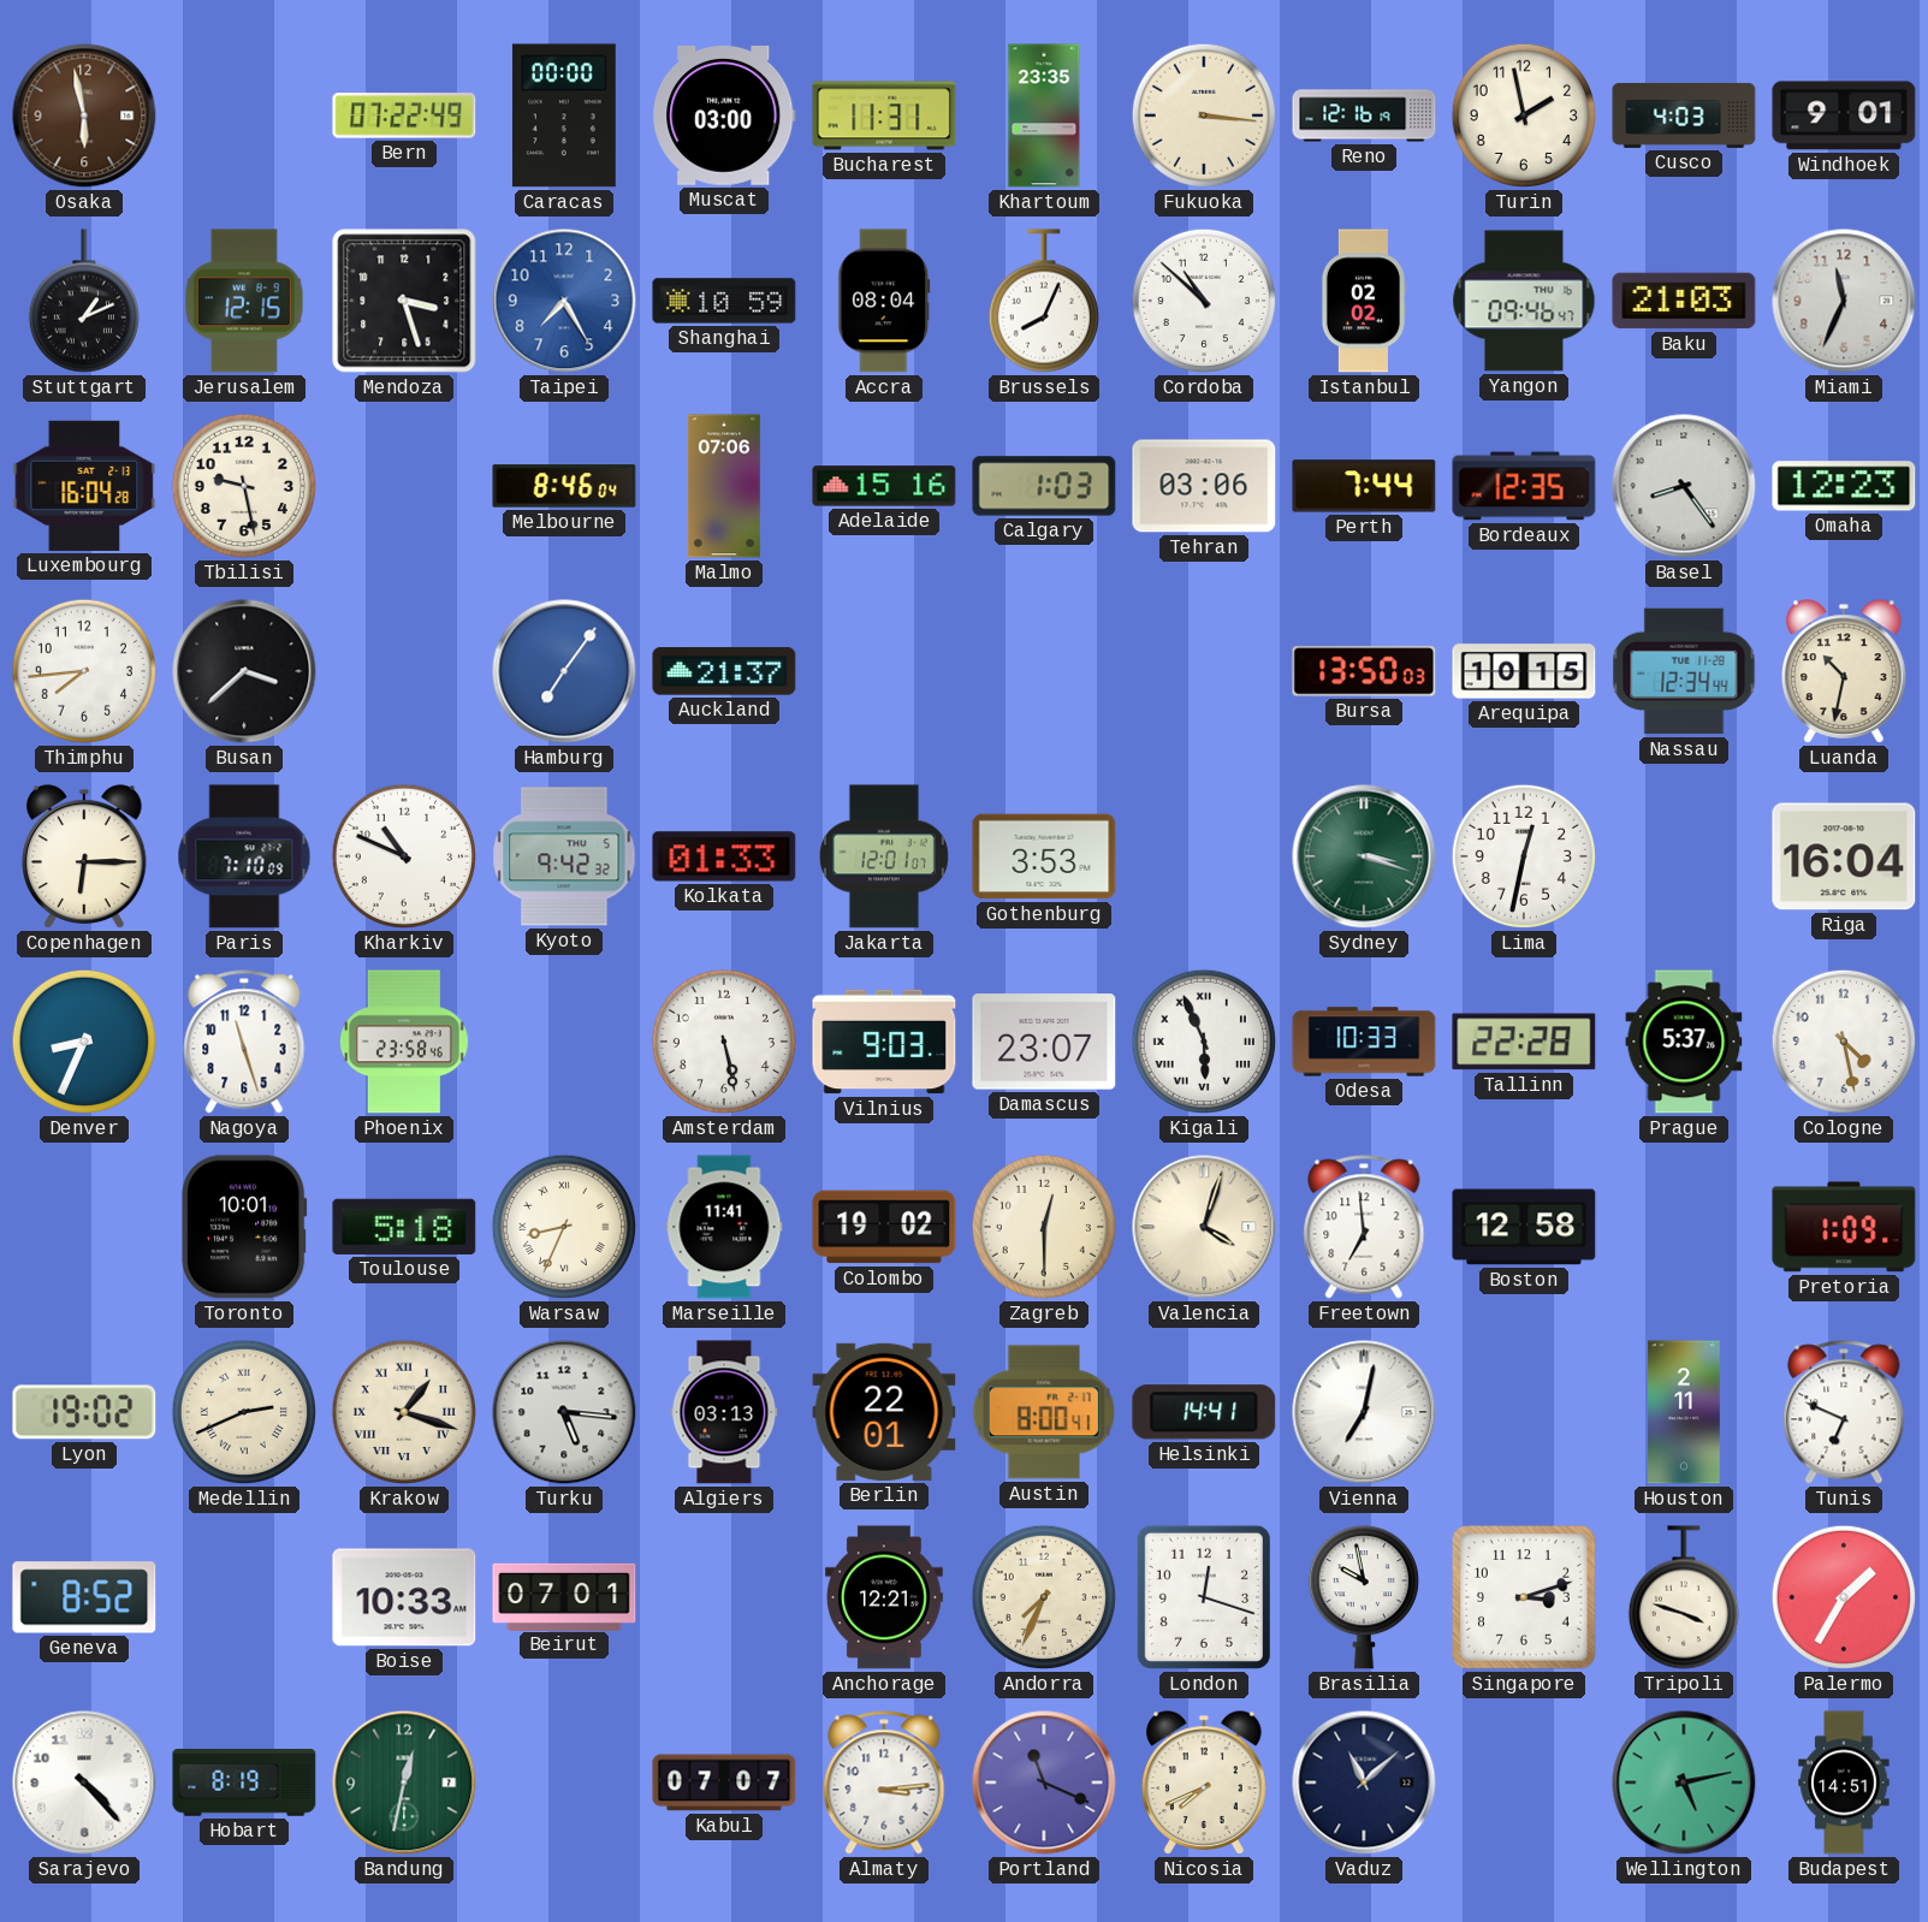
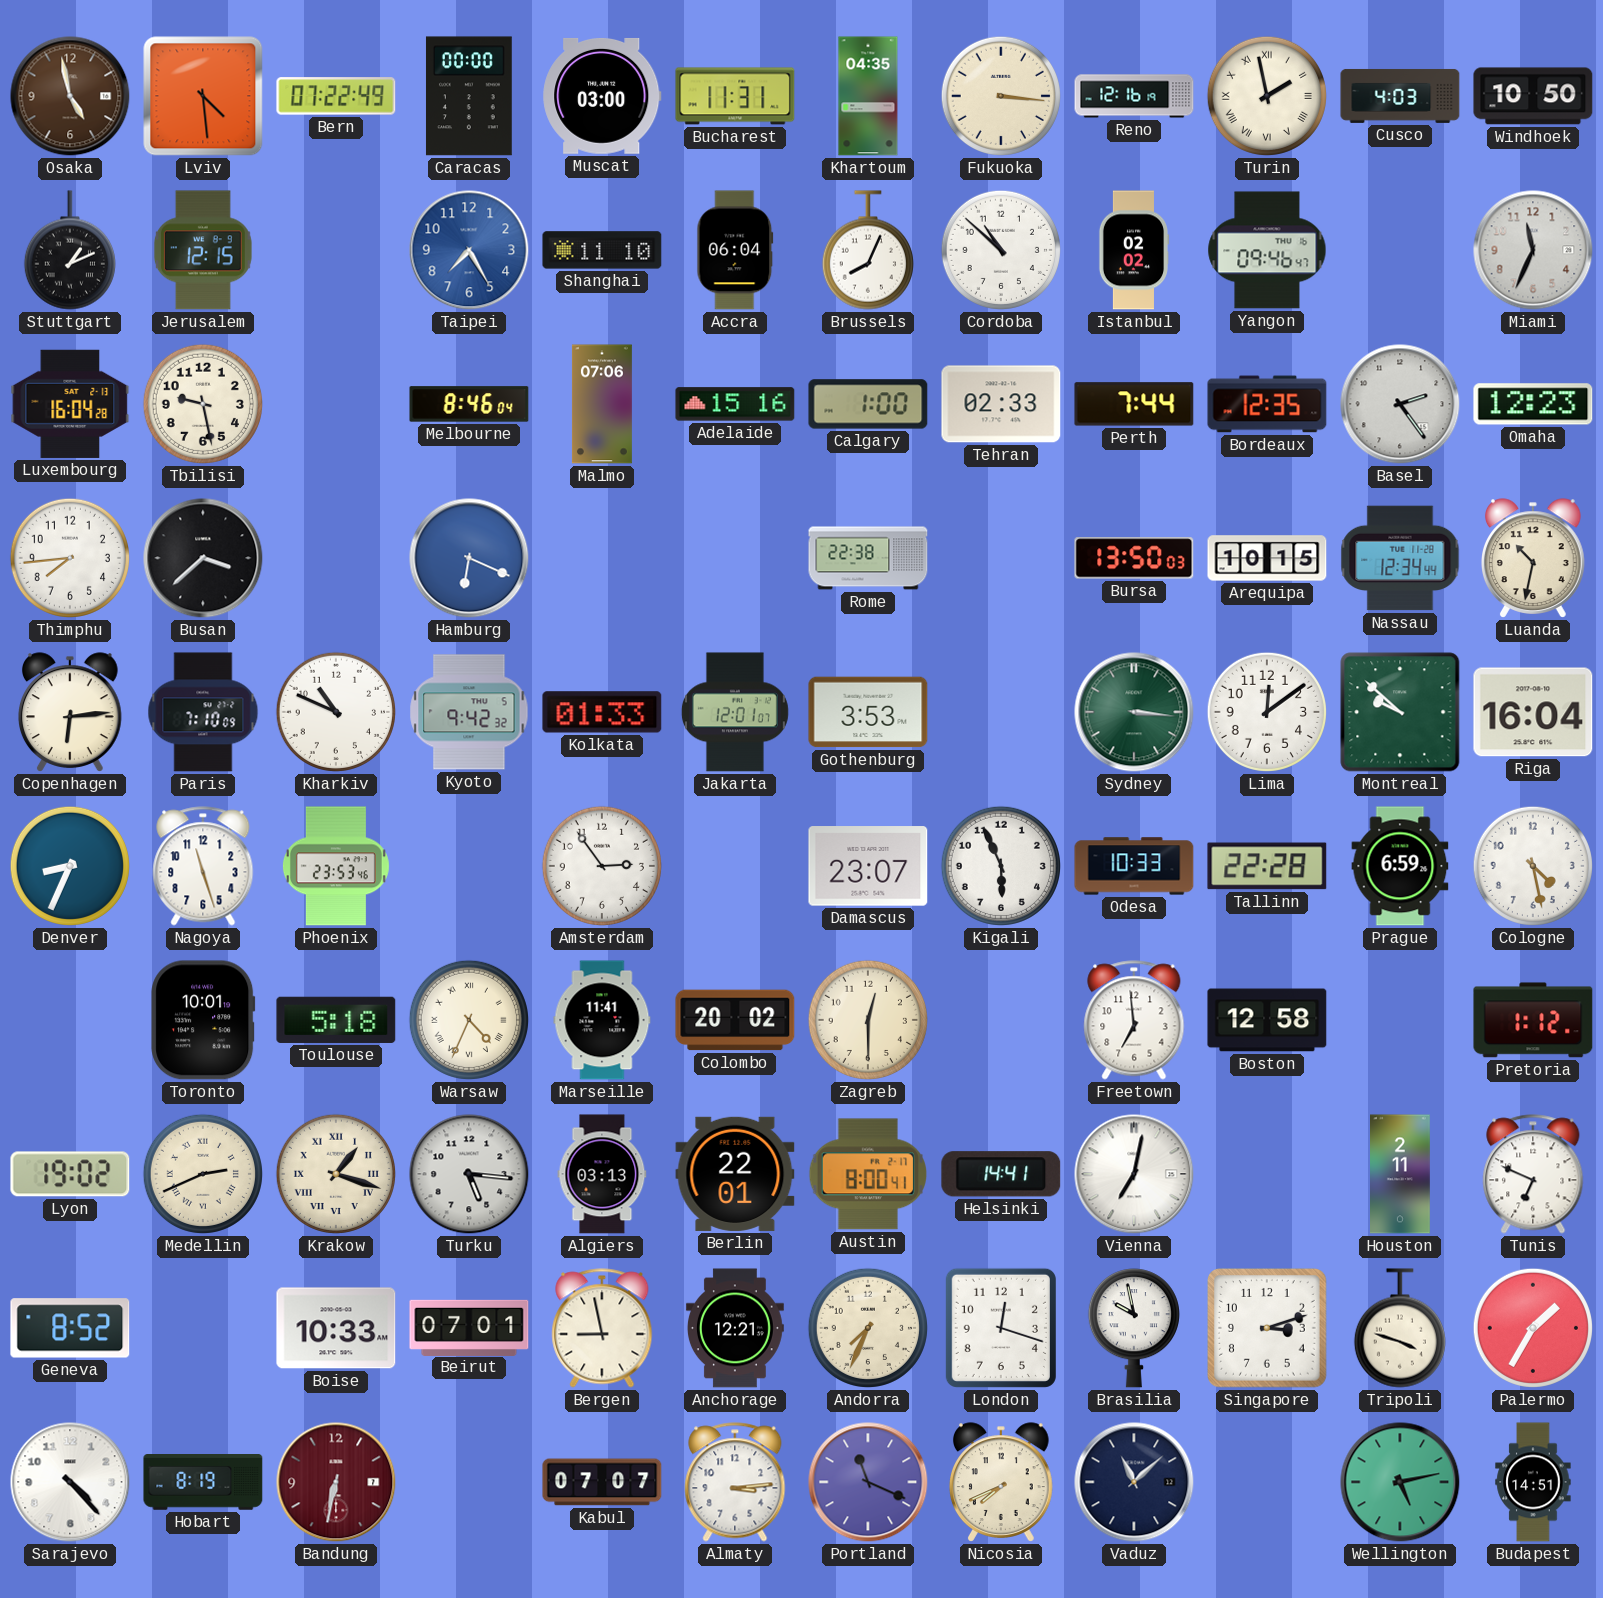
Osaka: 5:58 -> 4:58
Lviv: none -> 4:29
Khartoum: 23:35 -> 04:35
Turin numerals: Arabic -> Roman
Windhoek: 9:01 -> 10:50
Mendoza: 3:27 -> none
Shanghai: 10:59 -> 11:10
Accra: 08:04 -> 06:04
Baku: 21:03 -> none
Calgary: 1:03 -> 1:00
Tehran: 03:06 -> 02:33
Basel: 8:24 -> 2:24
Hamburg: 7:06 -> 6:19
Auckland: 21:37 -> none
Rome: none -> 22:38
Copenhagen: 6:15 -> 6:14
Sydney: 3:18 -> 3:16
Lima: 12:32 -> 12:09
Montreal: none -> 9:52
Phoenix: 23:58 -> 23:53
Amsterdam: 5:28 -> 2:54
Vilnius: 9:03 -> none
Kigali numerals: Roman -> Arabic
Prague: 5:37 -> 6:59
Warsaw: 8:34 -> 4:34
Colombo: 19:02 -> 20:02
Valencia: 4:03 -> none
Pretoria: 1:09 -> 1:12
Bergen: none -> 8:58
Bandung: 12:32 -> 6:32
Bandung dial: green -> burgundy
